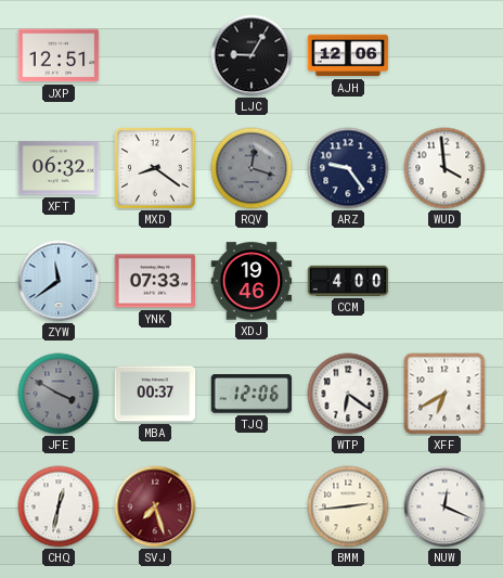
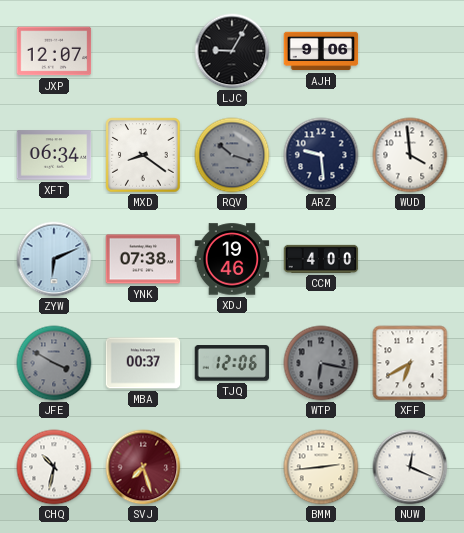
JXP: 12:51 -> 12:07
AJH: 12:06 -> 9:06
XFT: 06:32 -> 06:34
RQV: 12:18 -> 10:18
ARZ: 9:24 -> 9:29
ZYW: 11:39 -> 6:11
YNK: 07:33 -> 07:38
WTP: 6:21 -> 6:17
WTP dial: white -> grey
CHQ: 12:32 -> 10:32
